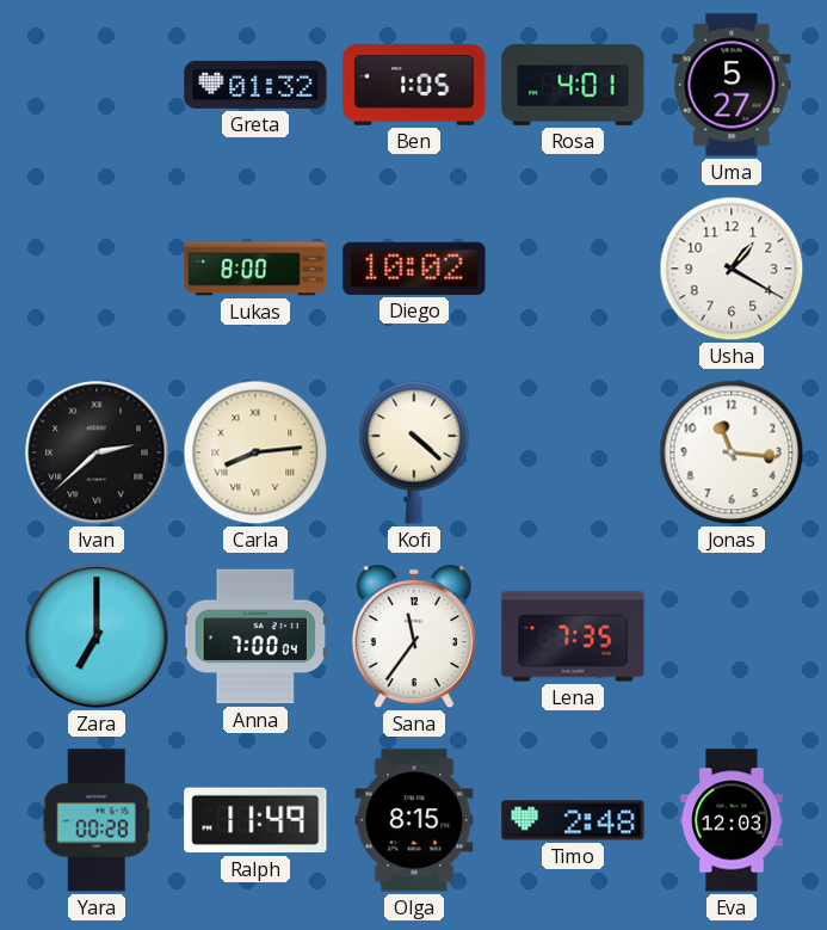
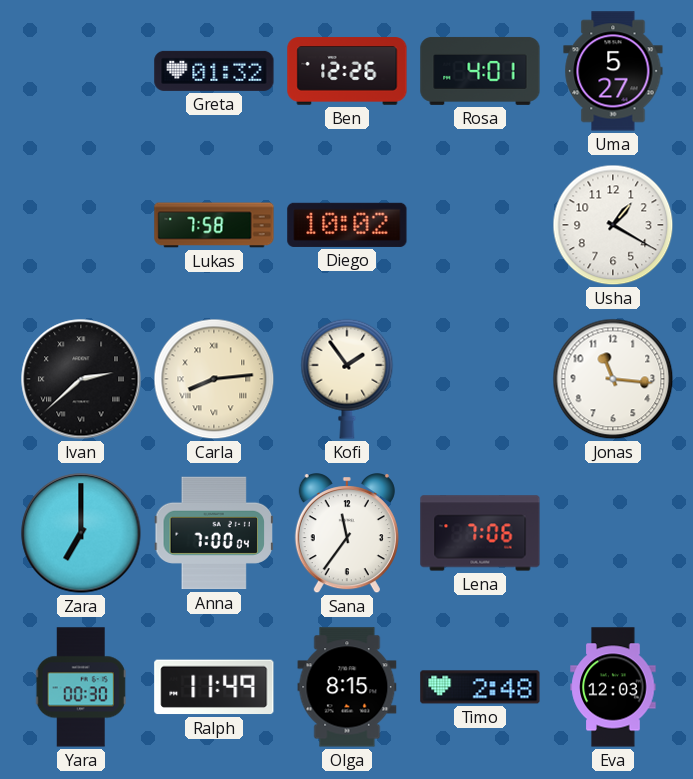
Ben: 1:05 -> 12:26
Lukas: 8:00 -> 7:58
Kofi: 4:22 -> 1:54
Lena: 7:35 -> 7:06
Yara: 00:28 -> 00:30
